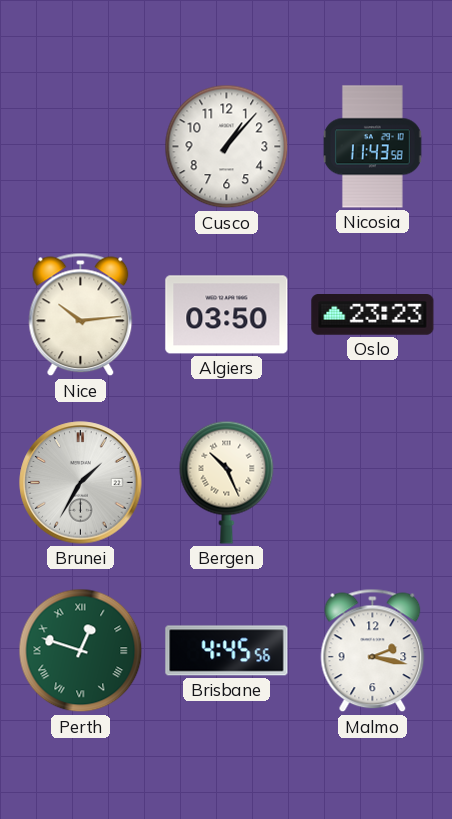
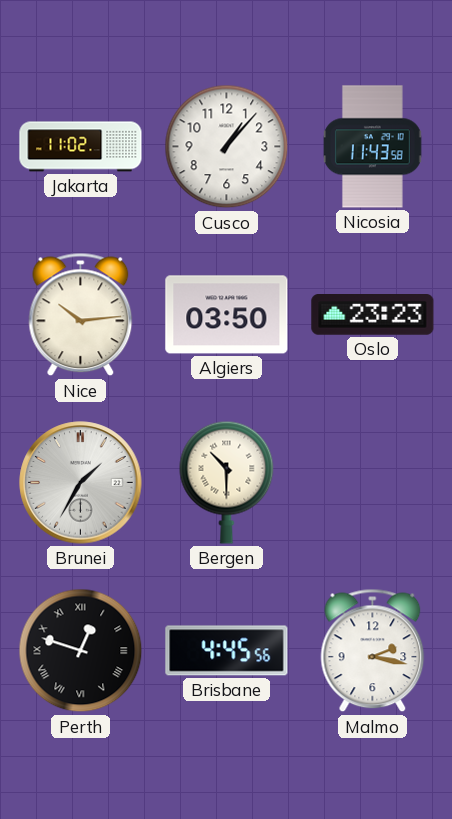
Jakarta: none -> 11:02
Bergen: 10:26 -> 10:30
Perth dial: green -> black
